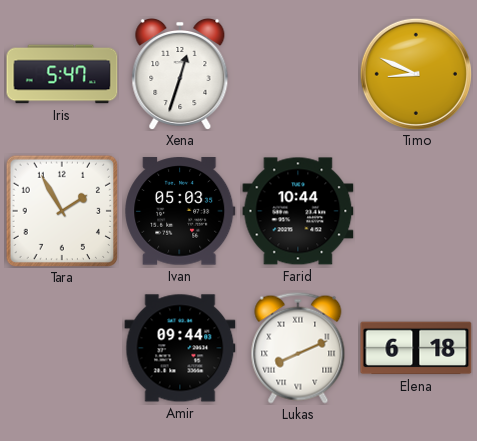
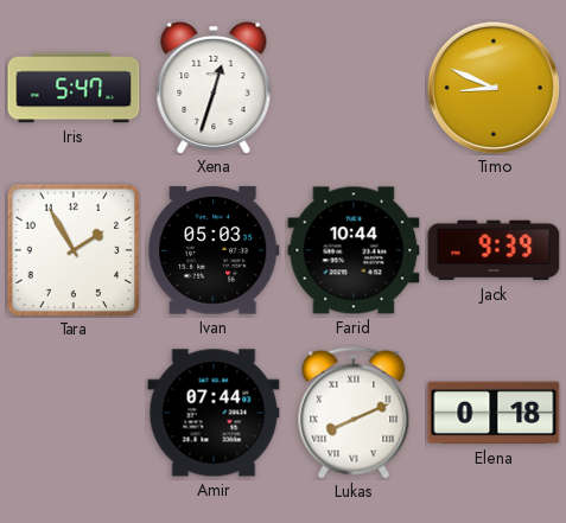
Jack: none -> 9:39
Amir: 09:44 -> 07:44
Elena: 6:18 -> 0:18
